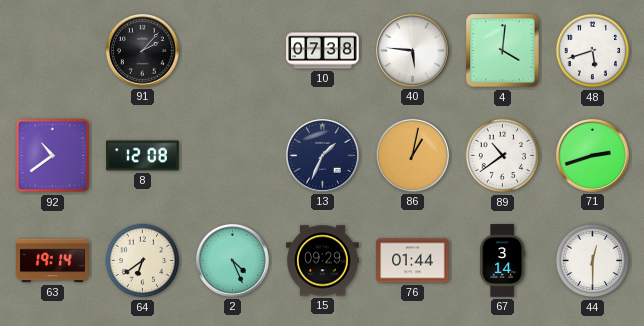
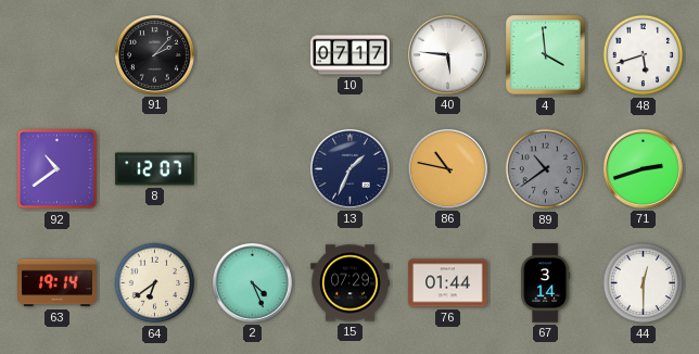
10: 07:38 -> 07:17
4: 4:01 -> 3:59
8: 12:08 -> 12:07
86: 1:02 -> 10:47
89 dial: white -> grey
15: 09:29 -> 07:29
